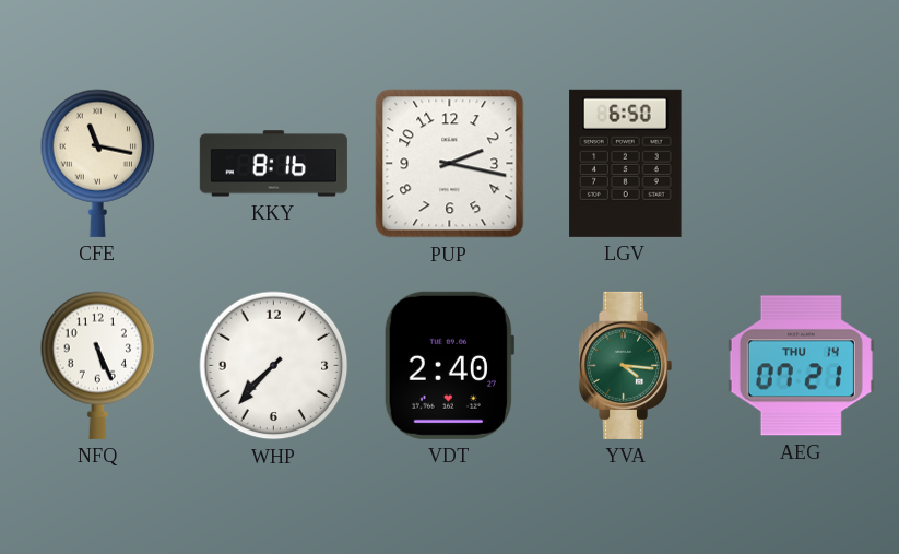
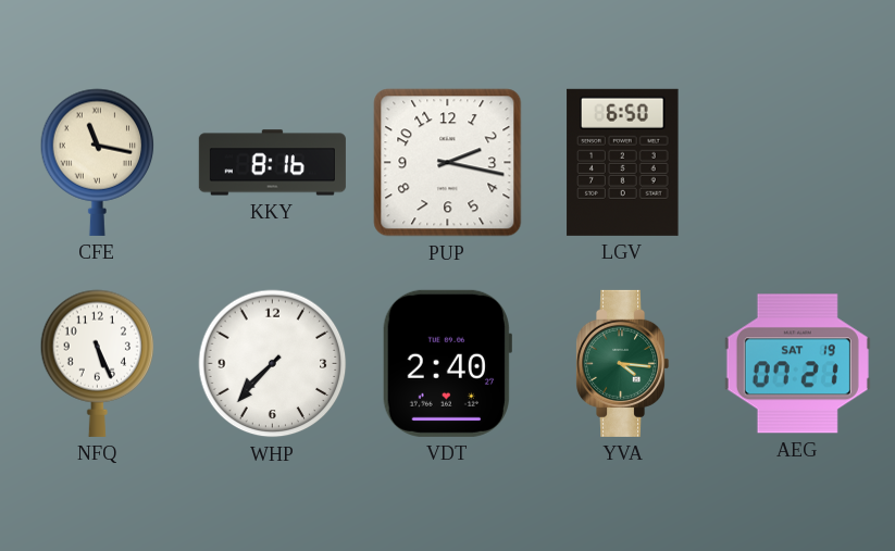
AEG date: THU 14 -> SAT 19
